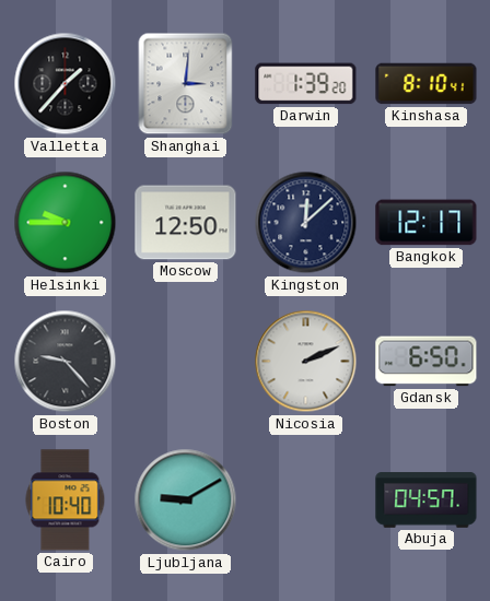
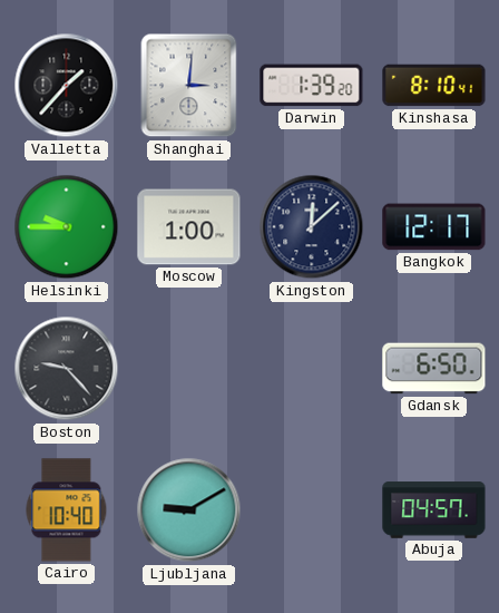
Moscow: 12:50 -> 1:00
Nicosia: 2:11 -> none
